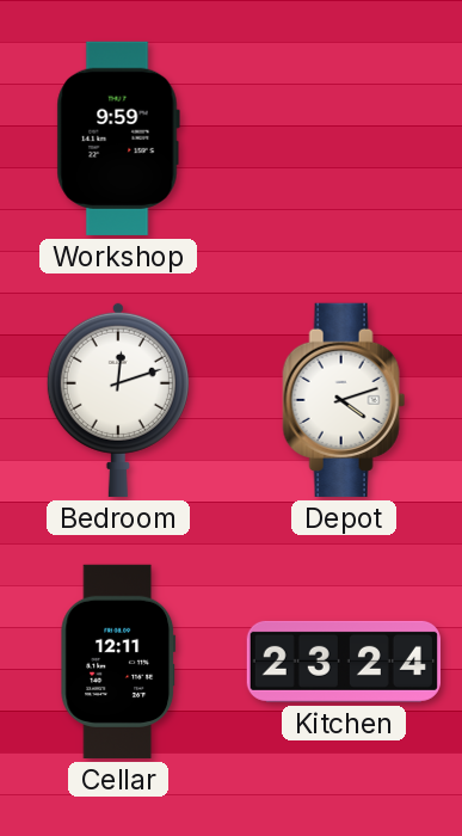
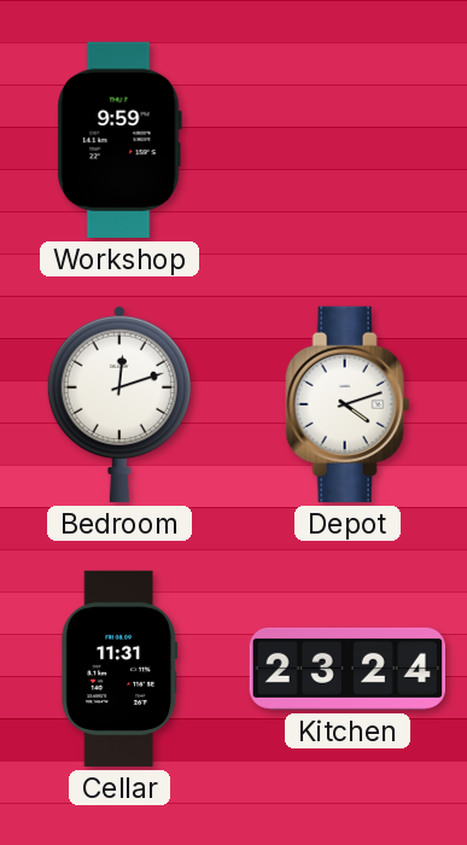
Cellar: 12:11 -> 11:31
